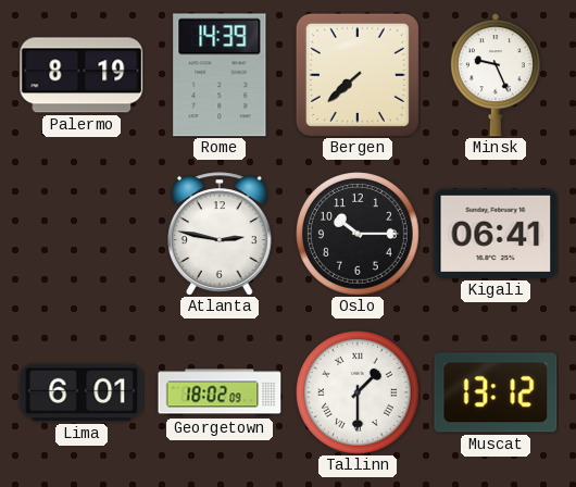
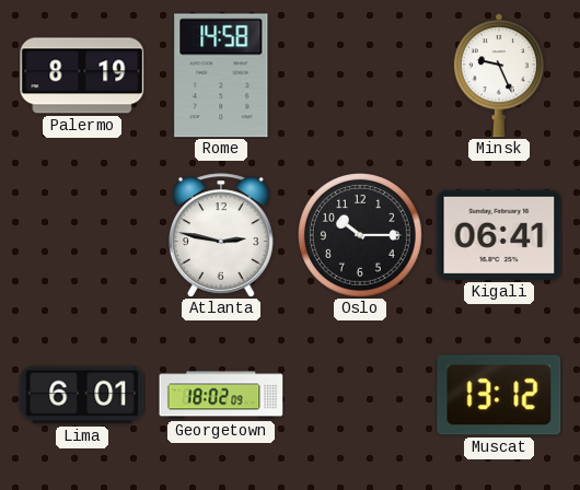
Rome: 14:39 -> 14:58
Bergen: 7:38 -> none
Tallinn: 1:30 -> none
